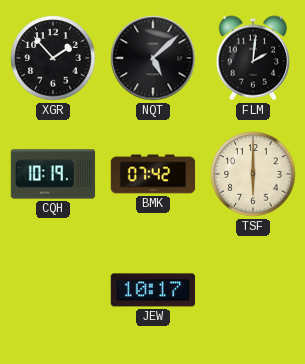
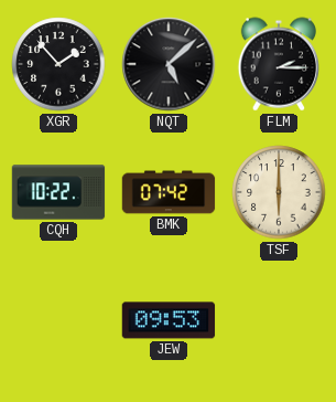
FLM: 2:01 -> 2:15
CQH: 10:19 -> 10:22
JEW: 10:17 -> 09:53
